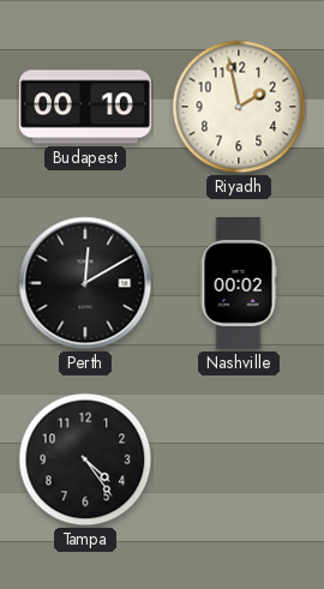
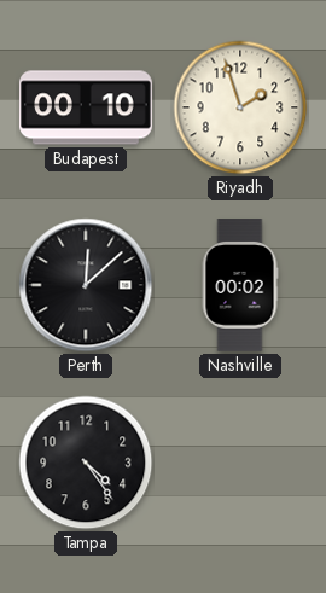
Riyadh: 1:58 -> 1:57
Perth: 12:10 -> 12:08
